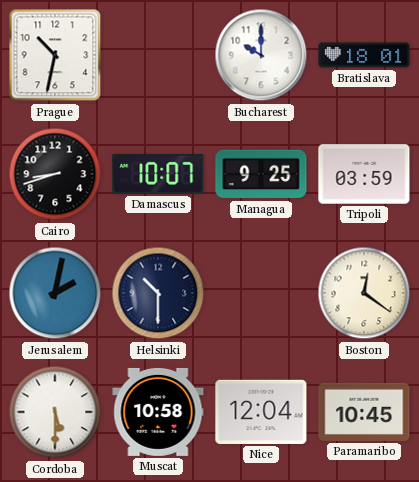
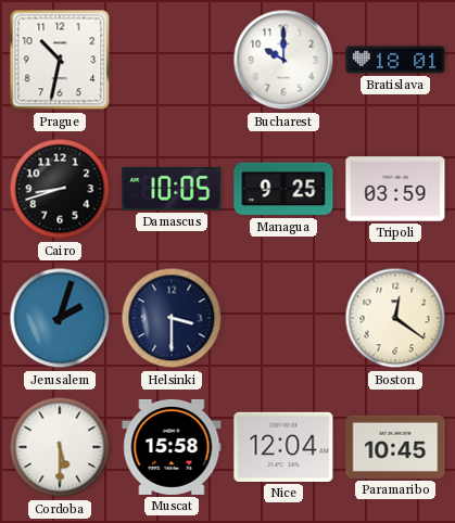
Damascus: 10:07 -> 10:05
Jerusalem: 2:02 -> 2:03
Helsinki: 10:30 -> 3:30
Muscat: 10:58 -> 15:58
